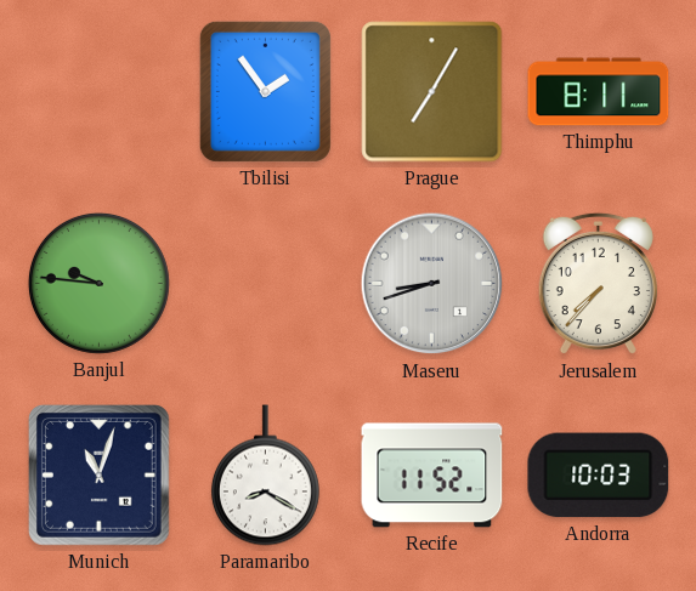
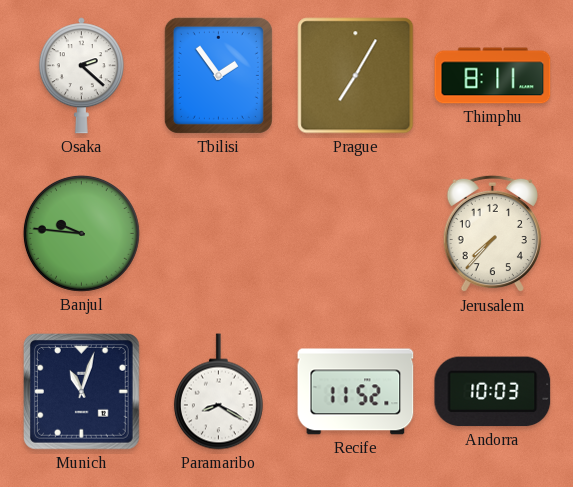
Osaka: none -> 2:22
Maseru: 8:42 -> none
